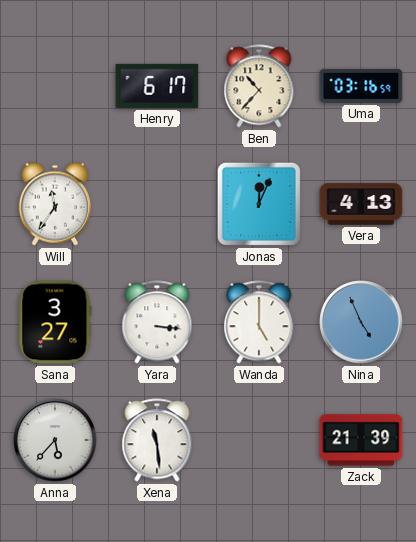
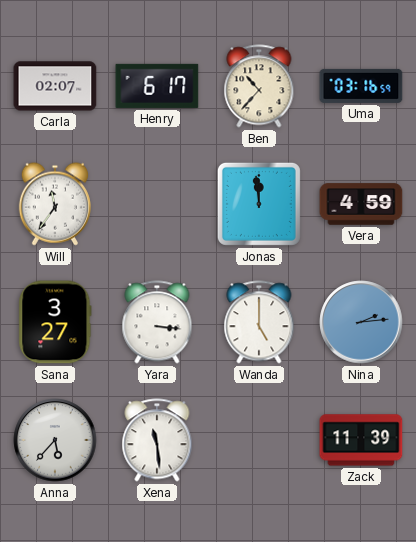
Carla: none -> 02:07
Jonas: 12:04 -> 11:59
Vera: 4:13 -> 4:59
Nina: 4:56 -> 2:14
Zack: 21:39 -> 11:39
